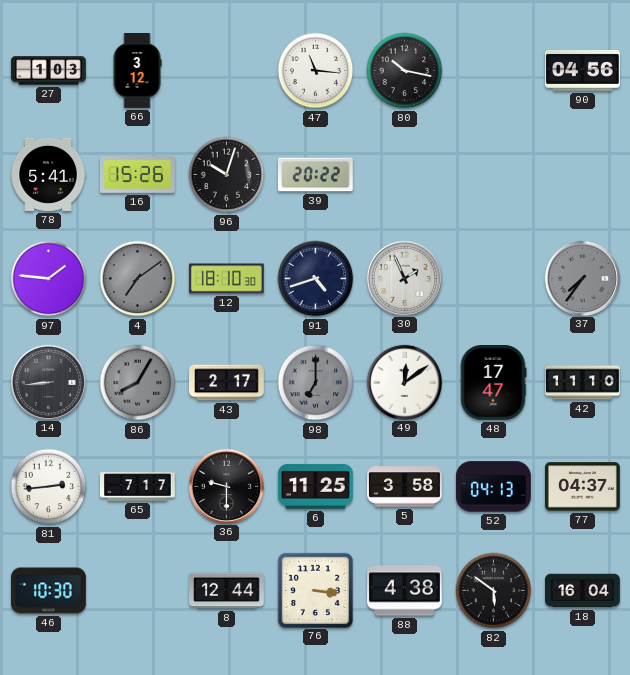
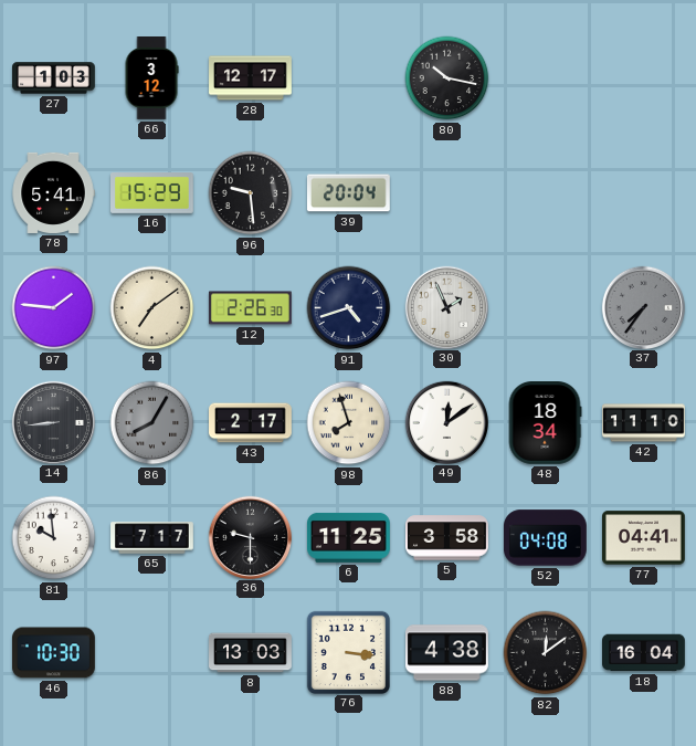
28: none -> 12:17
47: 11:16 -> none
90: 04:56 -> none
16: 15:26 -> 15:29
96: 10:03 -> 9:29
39: 20:22 -> 20:04
4 dial: grey -> cream
12: 18:10 -> 2:26
98: 7:00 -> 7:57
98 dial: grey -> cream
48: 17:47 -> 18:34
81: 2:44 -> 9:59
52: 04:13 -> 04:08
77: 04:37 -> 04:41
8: 12:44 -> 13:03
82: 5:51 -> 12:09
